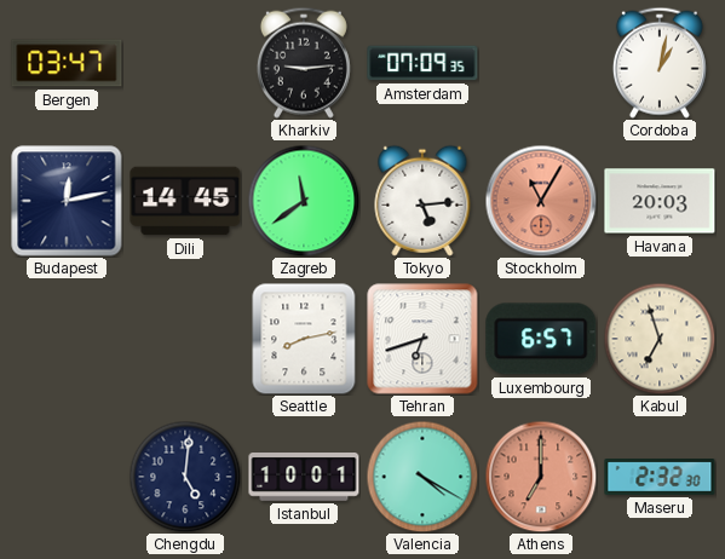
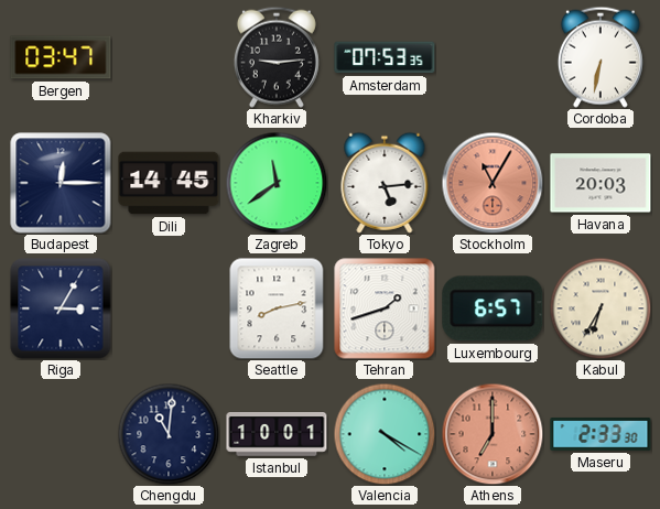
Amsterdam: 07:09 -> 07:53
Cordoba: 1:02 -> 6:32
Budapest: 12:13 -> 12:15
Riga: none -> 3:05
Tehran: 6:42 -> 1:42
Kabul: 6:57 -> 6:35
Chengdu: 5:01 -> 11:01
Maseru: 2:32 -> 2:33
